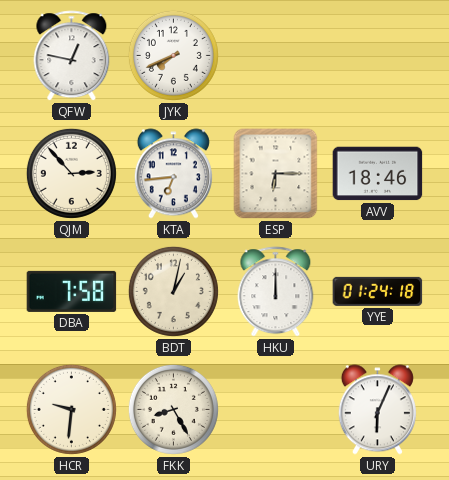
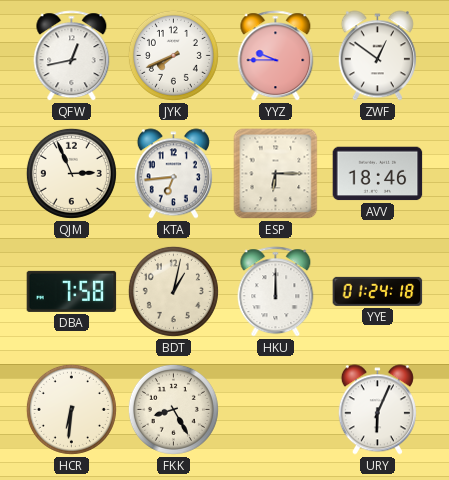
QFW: 12:47 -> 12:43
YYZ: none -> 9:45
ZWF: none -> 12:51
QJM: 2:53 -> 2:56
HCR: 9:31 -> 6:31
